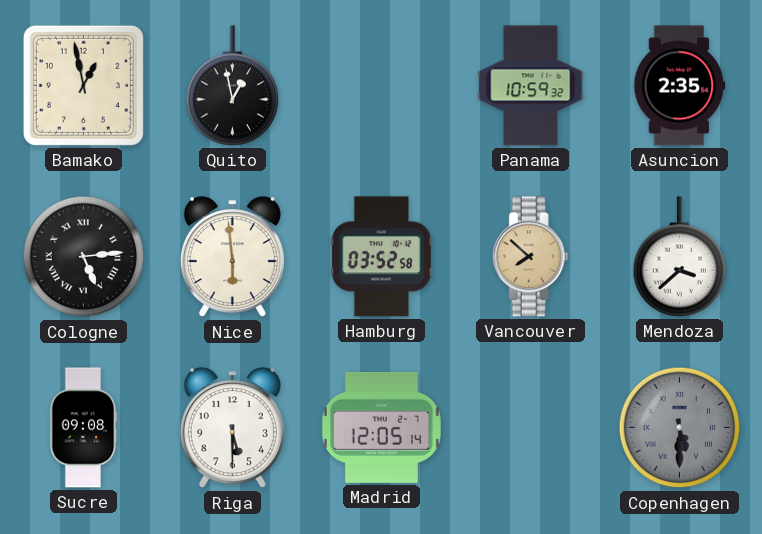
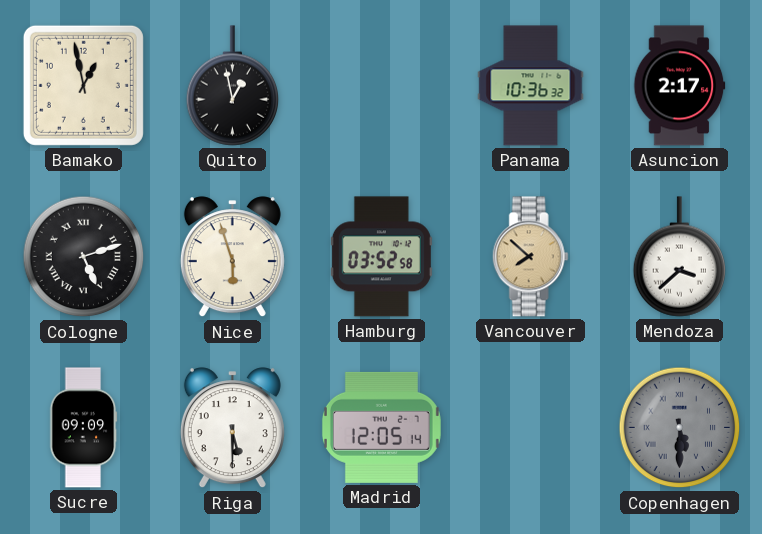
Panama: 10:59 -> 10:36
Asuncion: 2:35 -> 2:17
Cologne: 5:14 -> 5:12
Nice: 5:59 -> 5:57
Sucre: 09:08 -> 09:09
